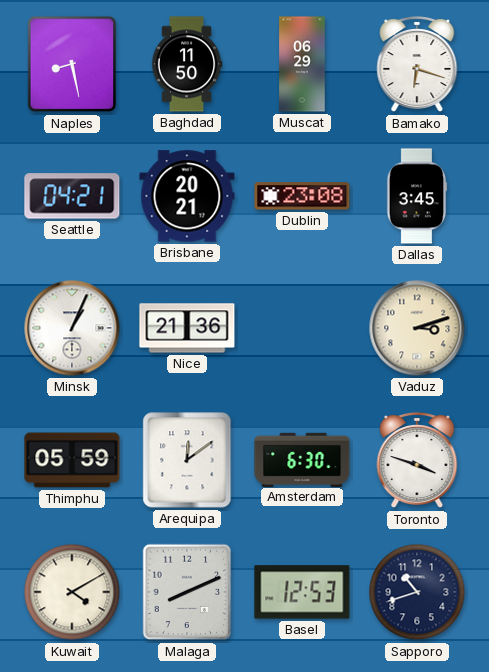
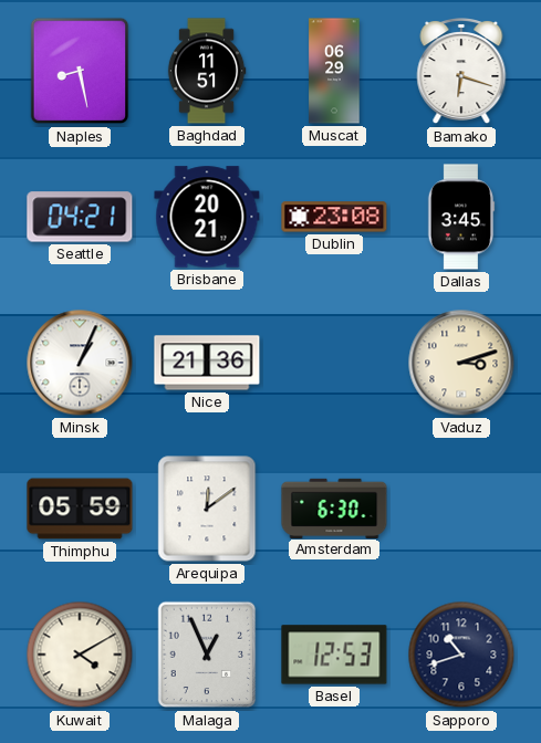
Baghdad: 11:50 -> 11:51
Toronto: 3:48 -> none
Malaga: 8:11 -> 12:56
